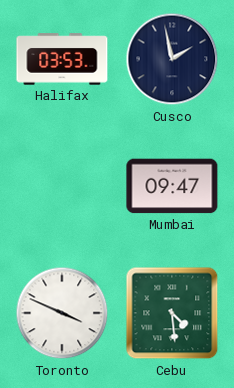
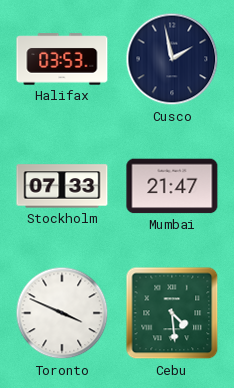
Stockholm: none -> 07:33
Mumbai: 09:47 -> 21:47
